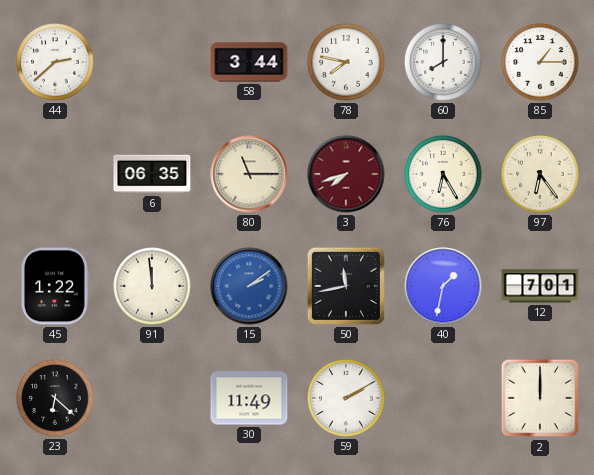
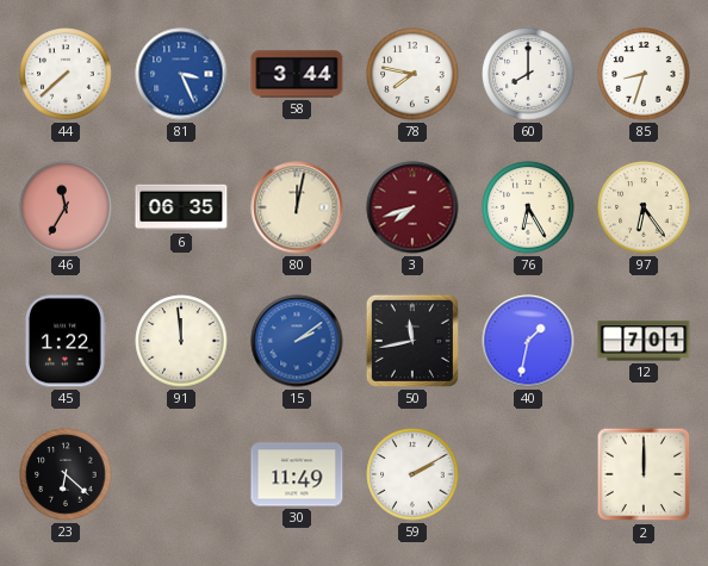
44: 2:38 -> 7:38
81: none -> 3:26
85: 1:15 -> 8:33
46: none -> 11:35
80: 11:15 -> 12:02
